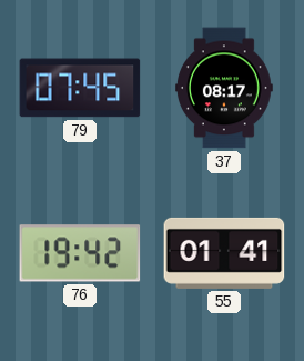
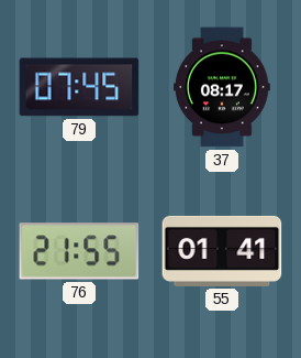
76: 19:42 -> 21:55
